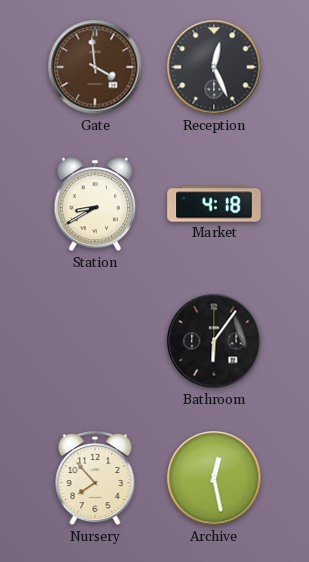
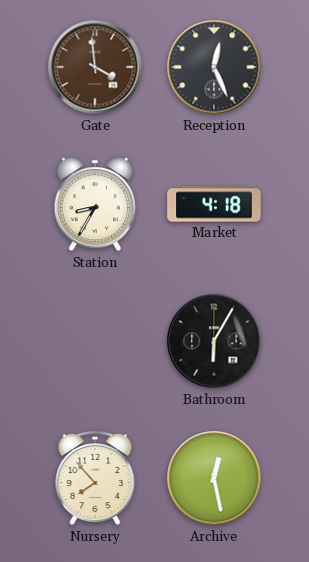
Station: 8:40 -> 8:35
Bathroom: 6:06 -> 6:05
